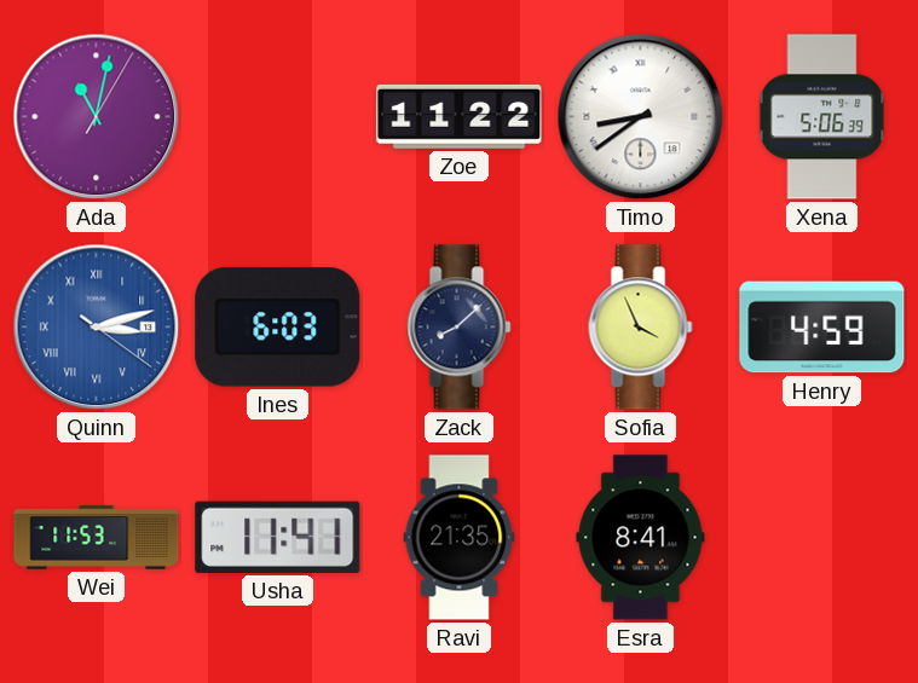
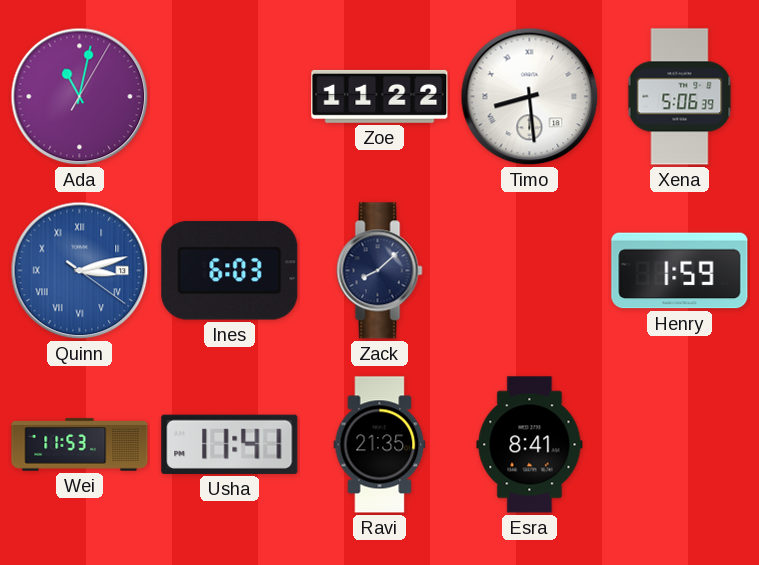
Timo: 8:39 -> 8:29
Sofia: 3:56 -> none
Henry: 4:59 -> 1:59
